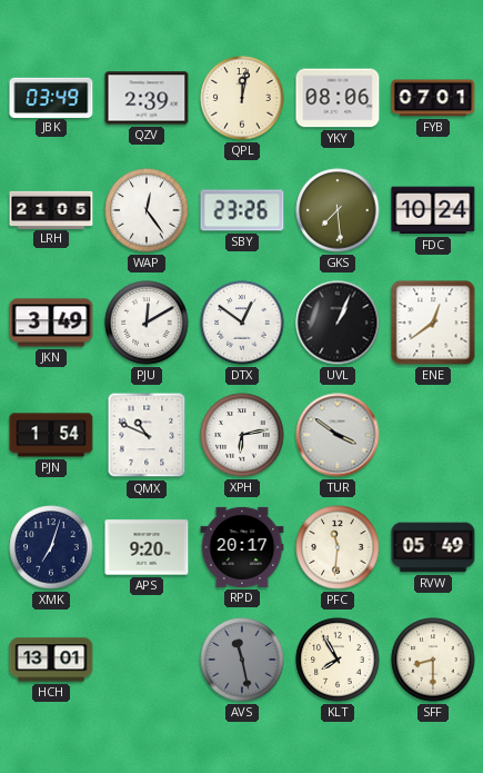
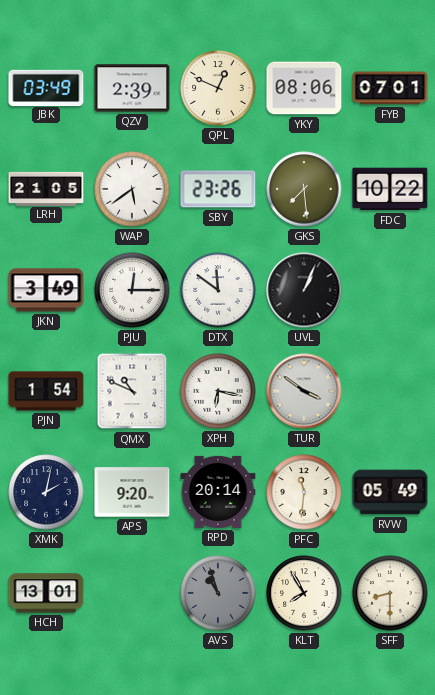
QPL: 12:02 -> 12:49
WAP: 12:24 -> 5:39
FDC: 10:24 -> 10:22
PJU: 12:10 -> 12:15
DTX: 12:51 -> 11:51
ENE: 12:39 -> none
XPH: 6:13 -> 6:17
XMK: 7:03 -> 2:02
RPD: 20:17 -> 20:14
AVS: 11:28 -> 10:57
